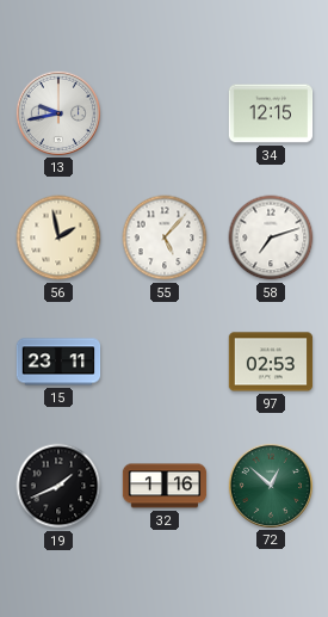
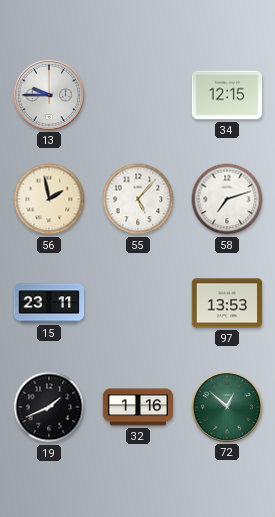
13: 9:43 -> 9:45
97: 02:53 -> 13:53
